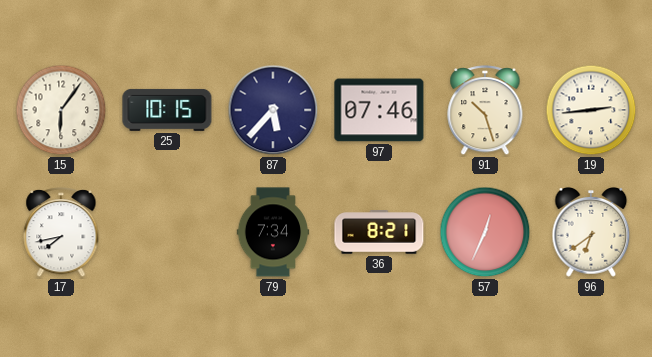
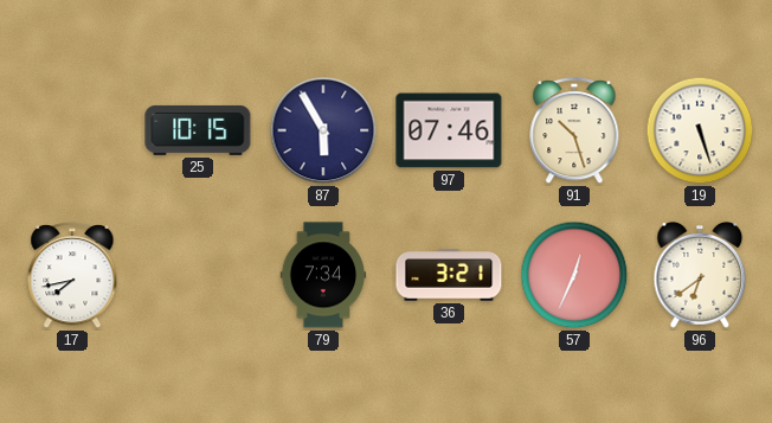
15: 6:06 -> none
87: 5:37 -> 5:55
19: 2:44 -> 5:27
36: 8:21 -> 3:21
